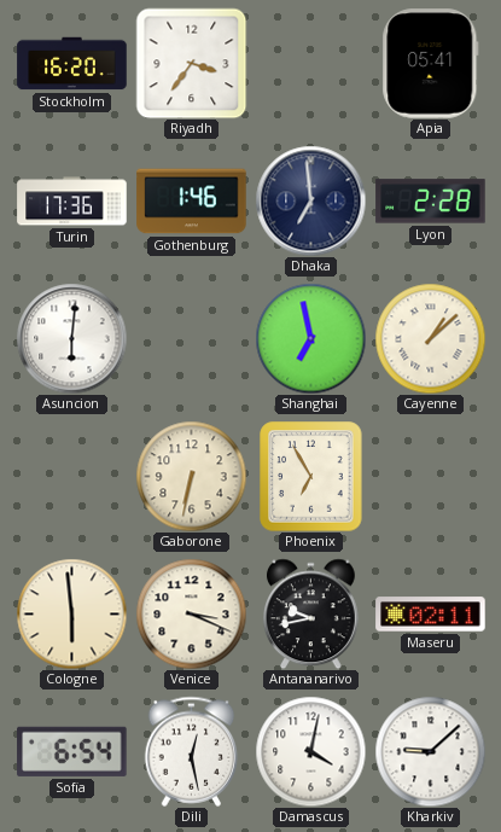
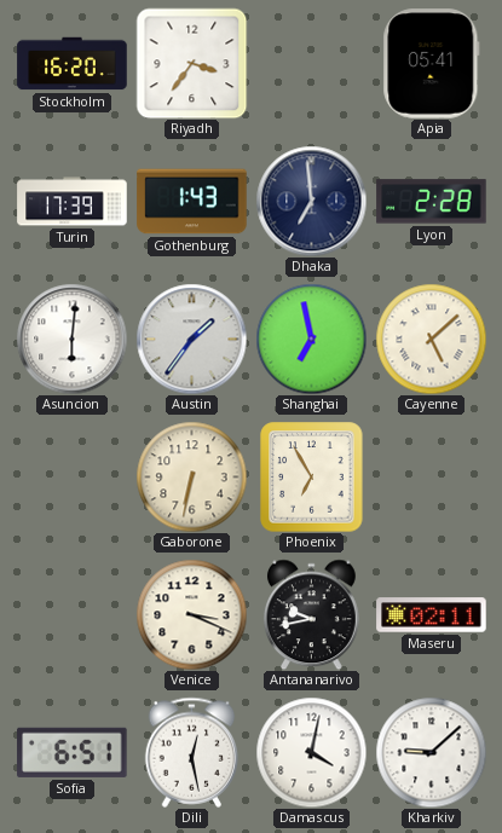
Turin: 17:36 -> 17:39
Gothenburg: 1:46 -> 1:43
Austin: none -> 1:36
Cayenne: 1:08 -> 5:08
Cologne: 5:59 -> none
Sofia: 6:54 -> 6:51
